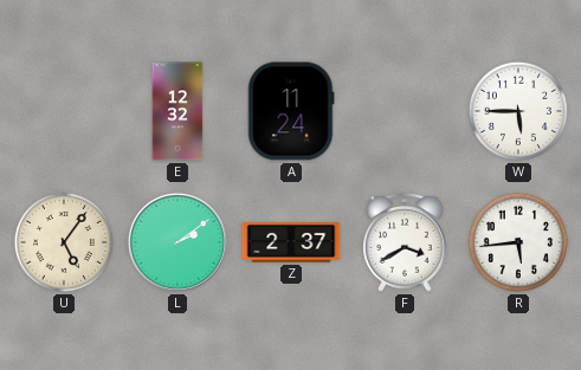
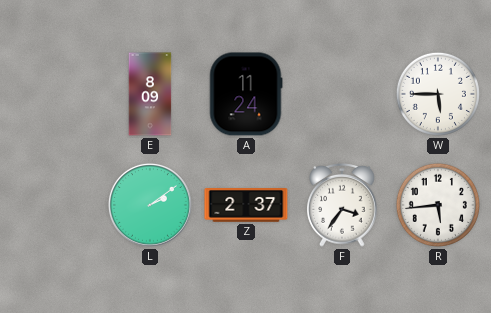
E: 12:32 -> 8:09
U: 5:06 -> none
F: 3:40 -> 3:36
